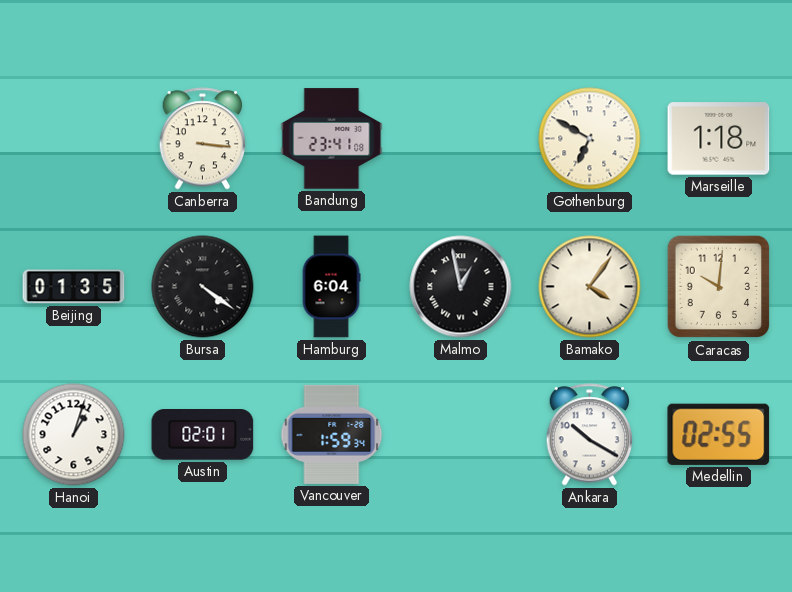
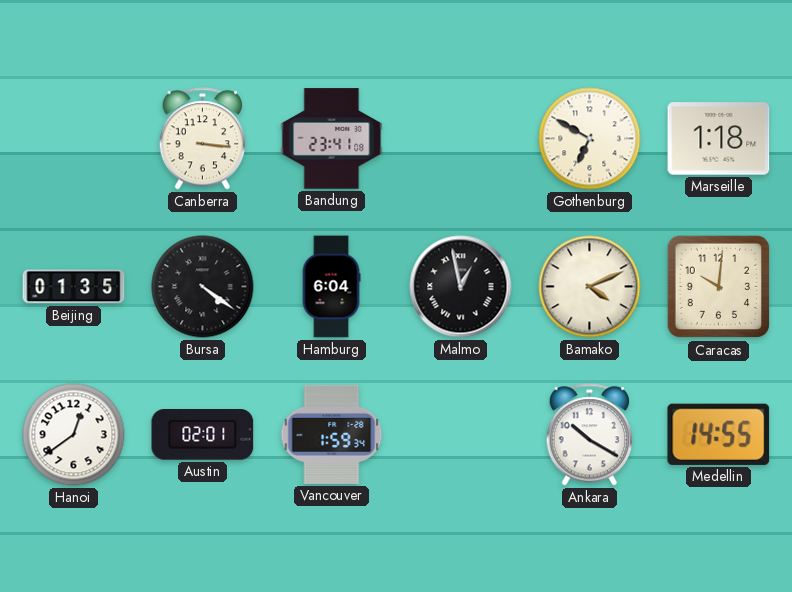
Bamako: 4:06 -> 4:11
Hanoi: 1:03 -> 12:39
Medellin: 02:55 -> 14:55
